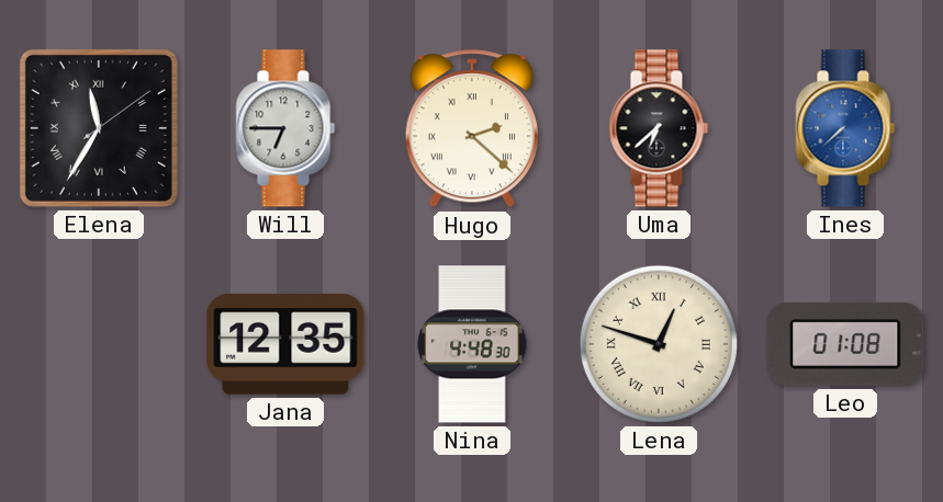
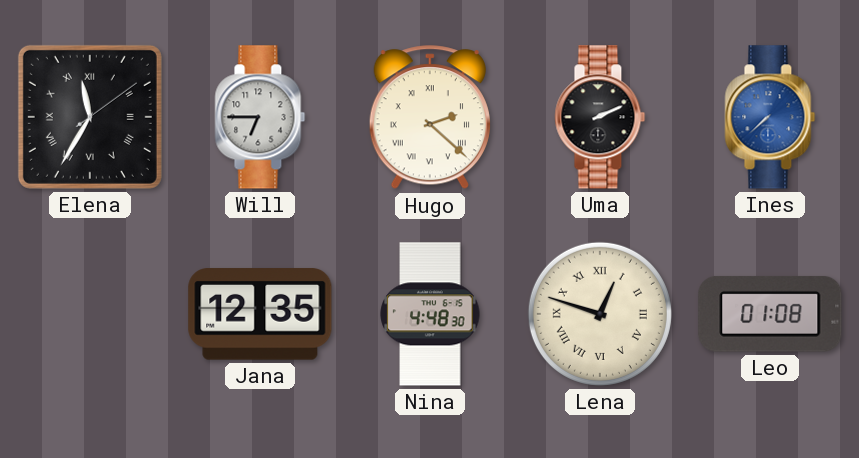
Uma: 6:38 -> 2:11
